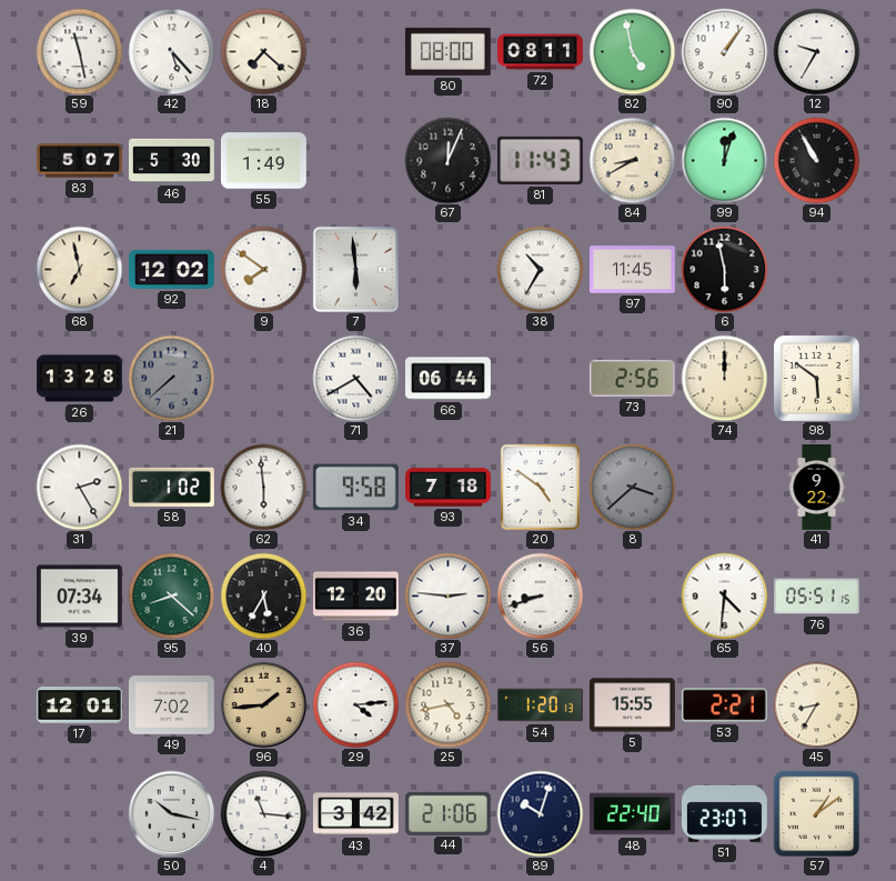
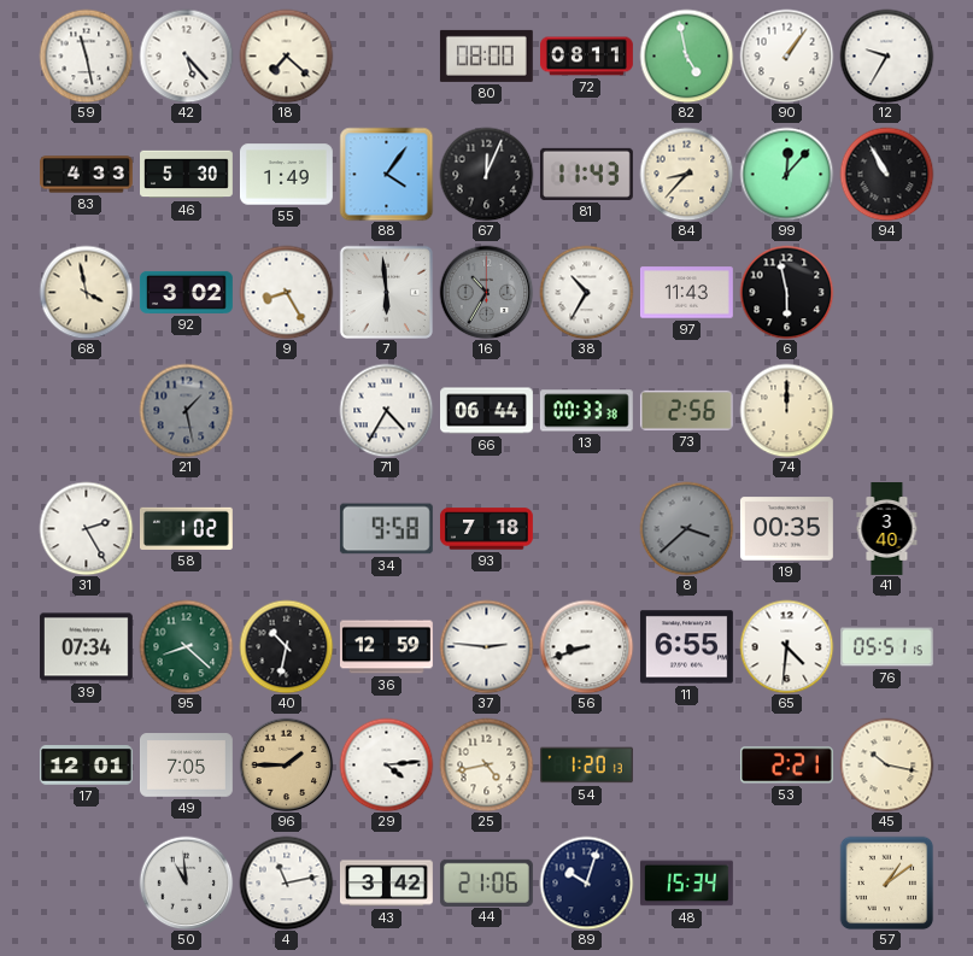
83: 5:07 -> 4:33
88: none -> 4:06
84: 8:40 -> 8:37
99: 12:03 -> 12:07
68: 6:58 -> 3:58
92: 12:02 -> 3:02
9: 7:51 -> 8:25
16: none -> 10:35
97: 11:45 -> 11:43
26: 13:28 -> none
21: 7:38 -> 1:28
71: 4:40 -> 4:35
13: none -> 00:33
98: 5:51 -> none
62: 5:59 -> none
20: 4:51 -> none
19: none -> 00:35
41: 9:22 -> 3:40
40: 5:35 -> 10:32
36: 12:20 -> 12:59
11: none -> 6:55
49: 7:02 -> 7:05
96: 1:44 -> 1:45
5: 15:55 -> none
45: 8:35 -> 10:17
50: 10:17 -> 10:59
4: 11:16 -> 11:13
48: 22:40 -> 15:34
51: 23:07 -> none
